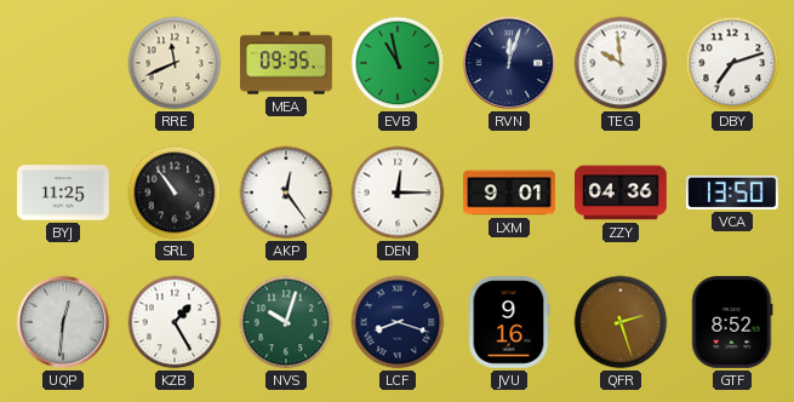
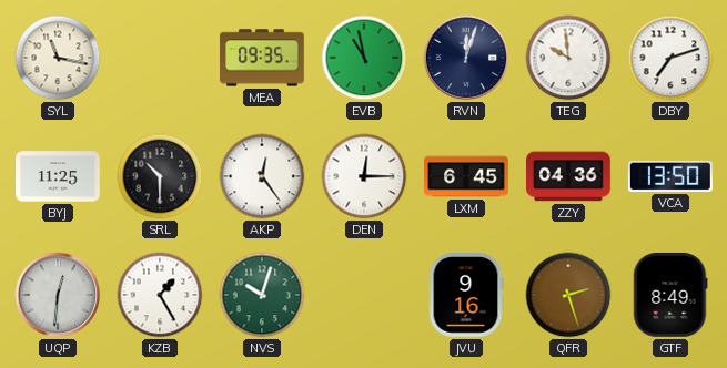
SYL: none -> 11:17
RRE: 11:41 -> none
SRL: 10:54 -> 10:30
LXM: 9:01 -> 6:45
LCF: 8:18 -> none
GTF: 8:52 -> 8:49
